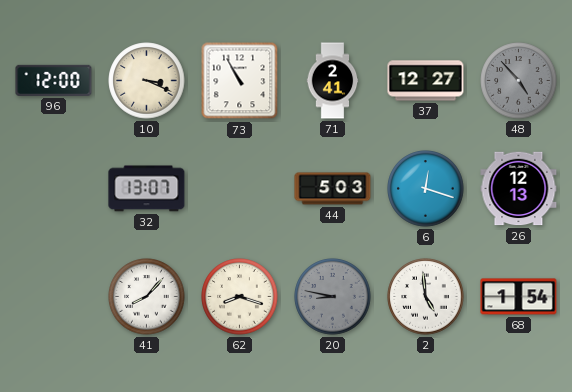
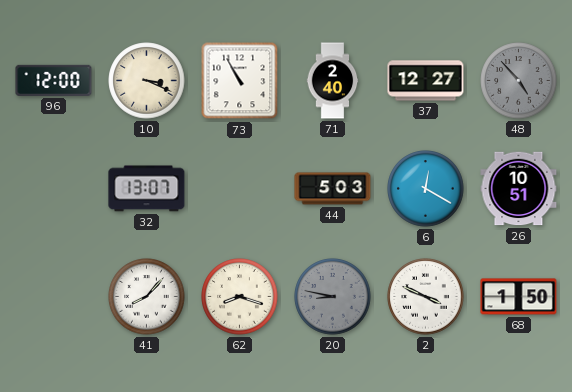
71: 2:41 -> 2:40
6: 12:18 -> 12:20
26: 12:13 -> 10:51
2: 4:59 -> 3:49
68: 1:54 -> 1:50
